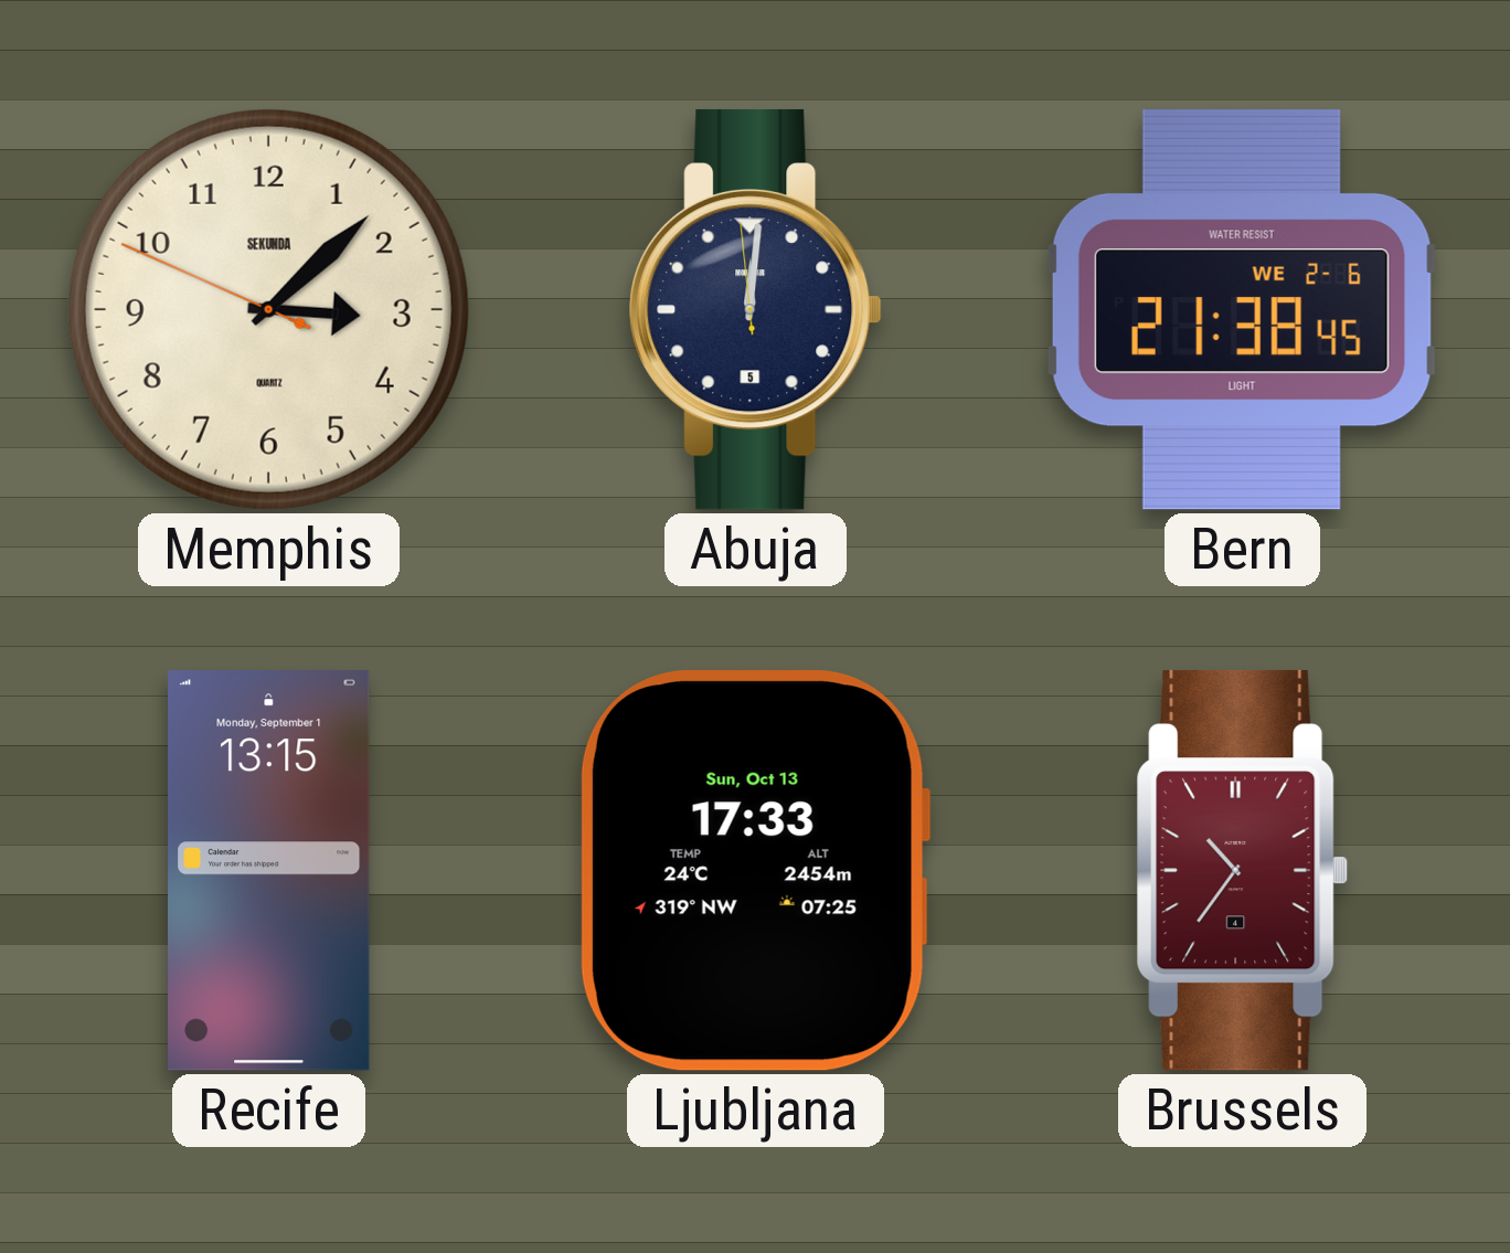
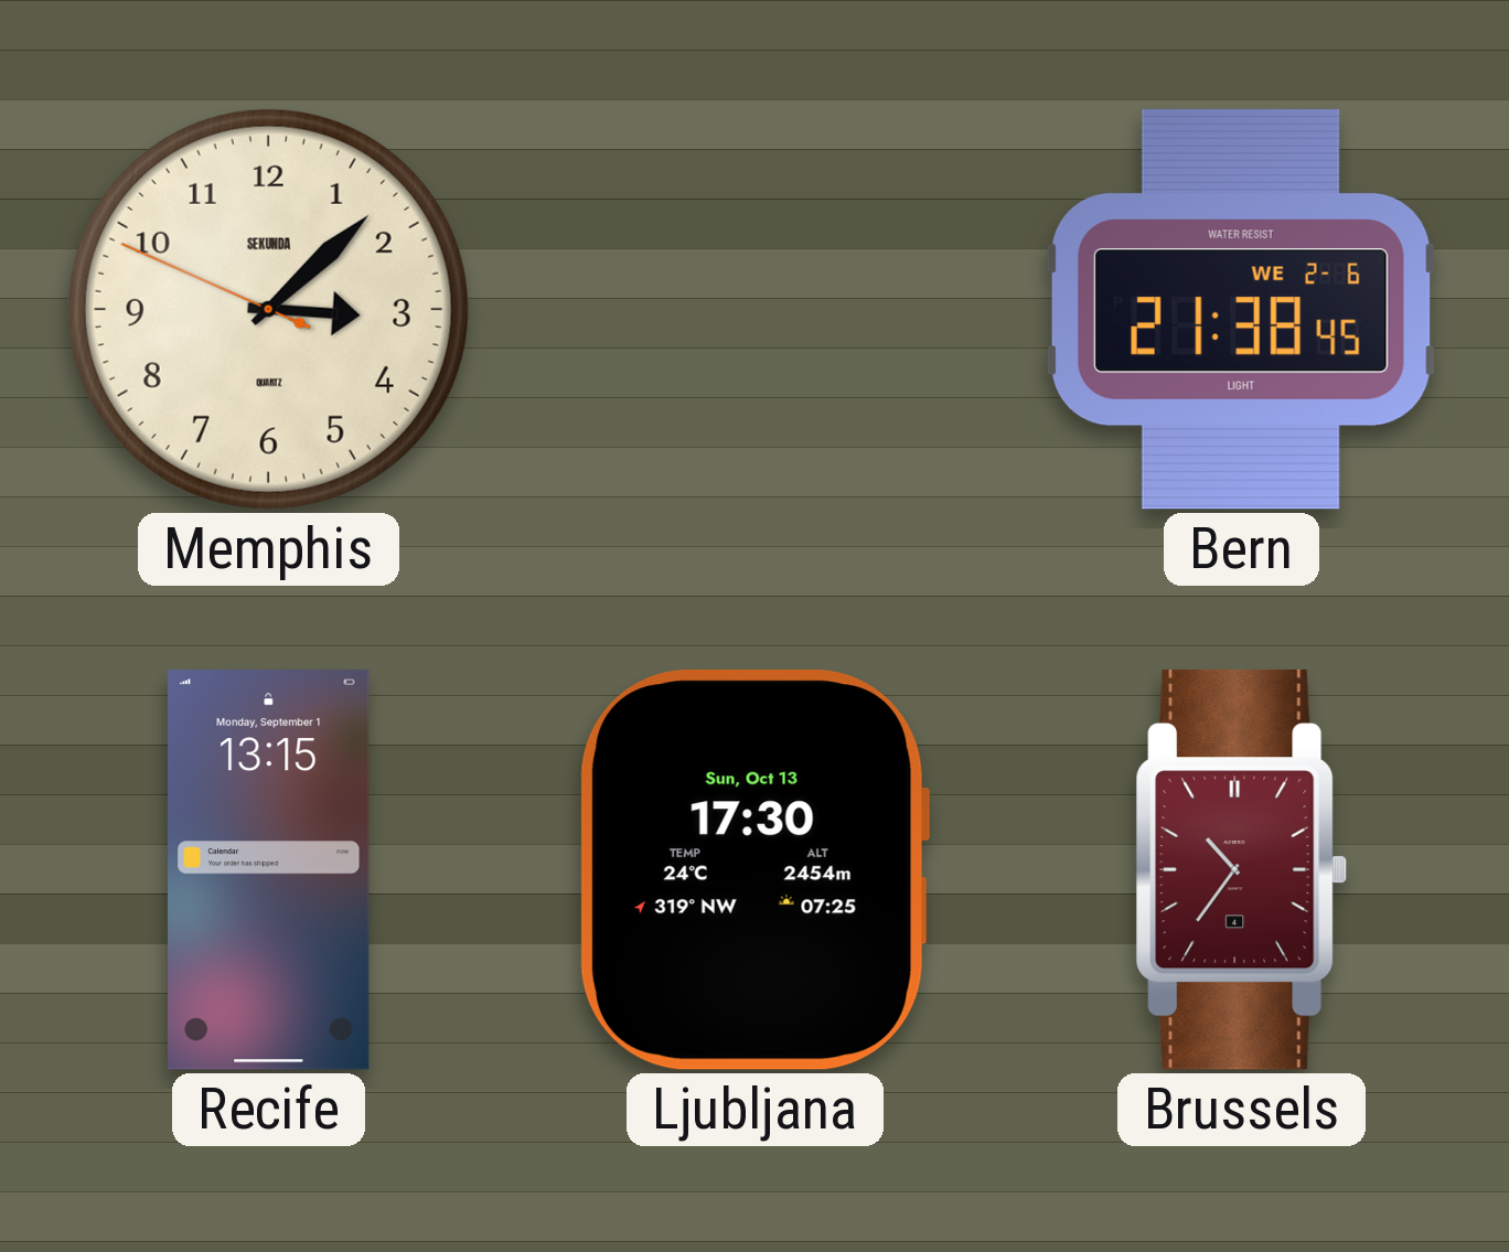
Abuja: 12:00 -> none
Ljubljana: 17:33 -> 17:30
